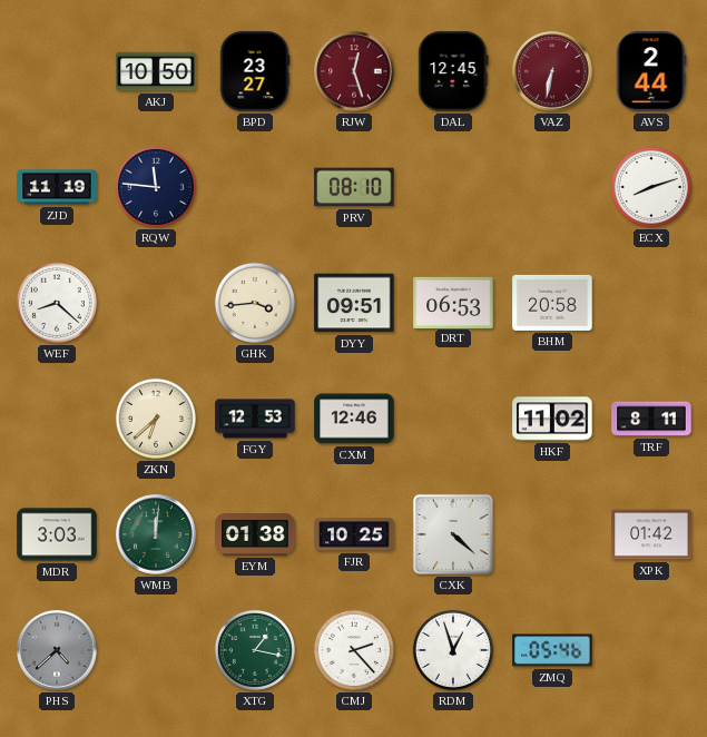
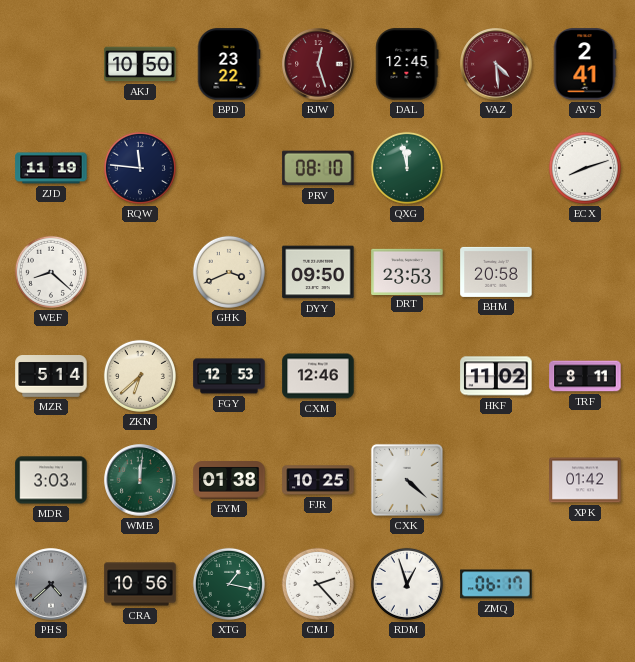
BPD: 23:27 -> 23:22
VAZ: 6:32 -> 4:29
AVS: 2:44 -> 2:41
QXG: none -> 11:58
GHK: 3:44 -> 3:41
DYY: 09:51 -> 09:50
DRT: 06:53 -> 23:53
MZR: none -> 5:14
CRA: none -> 10:56
ZMQ: 05:46 -> 06:17
